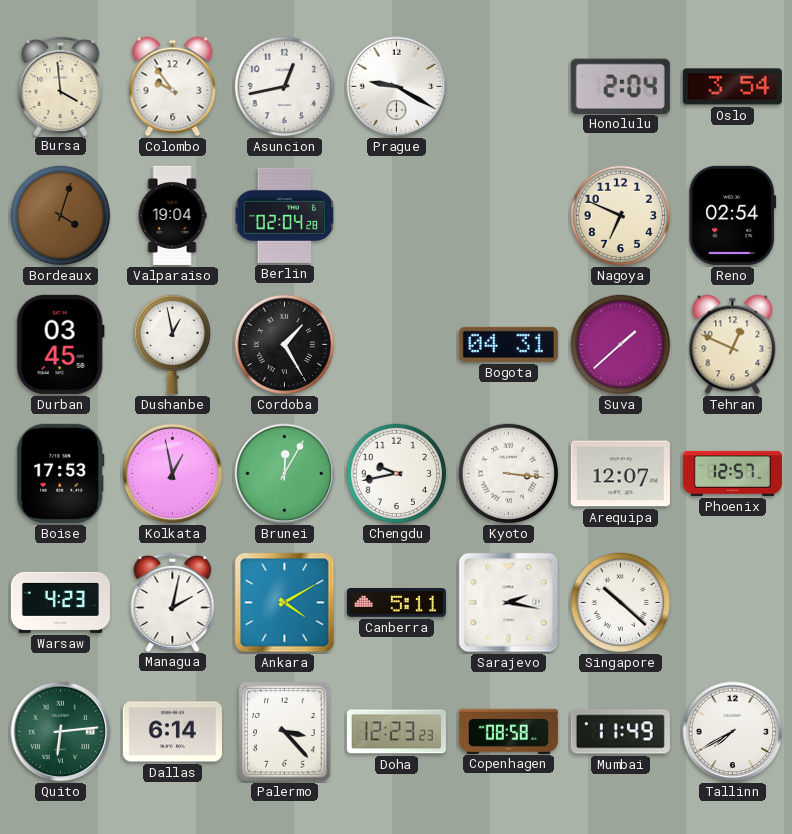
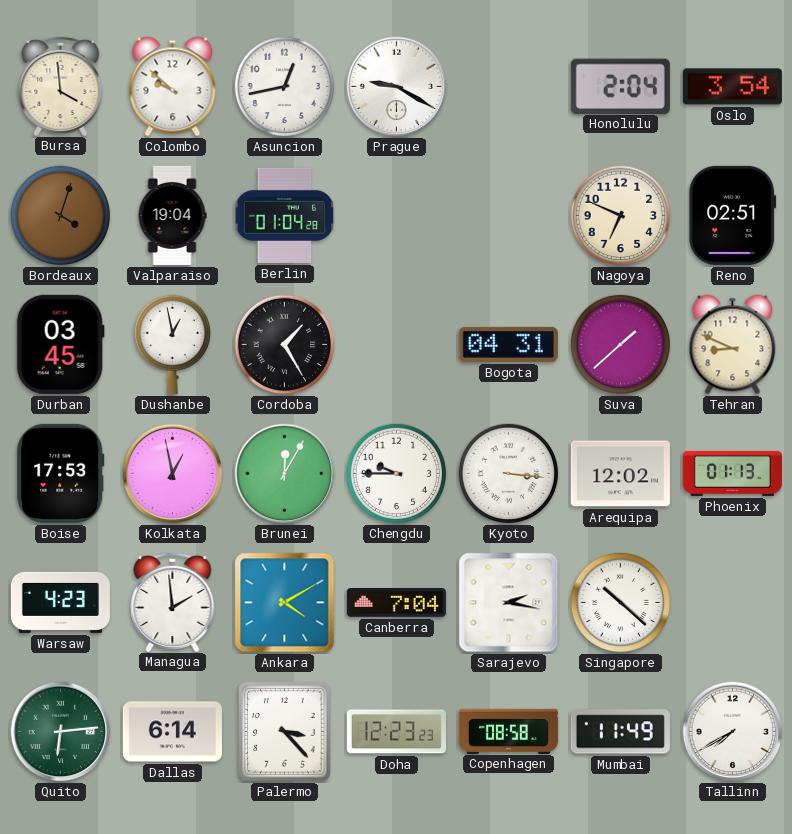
Colombo: 9:54 -> 9:52
Berlin: 02:04 -> 01:04
Reno: 02:54 -> 02:51
Tehran: 12:49 -> 8:49
Chengdu: 9:43 -> 9:45
Arequipa: 12:07 -> 12:02
Phoenix: 12:57 -> 01:13
Managua: 2:02 -> 1:59
Canberra: 5:11 -> 7:04
